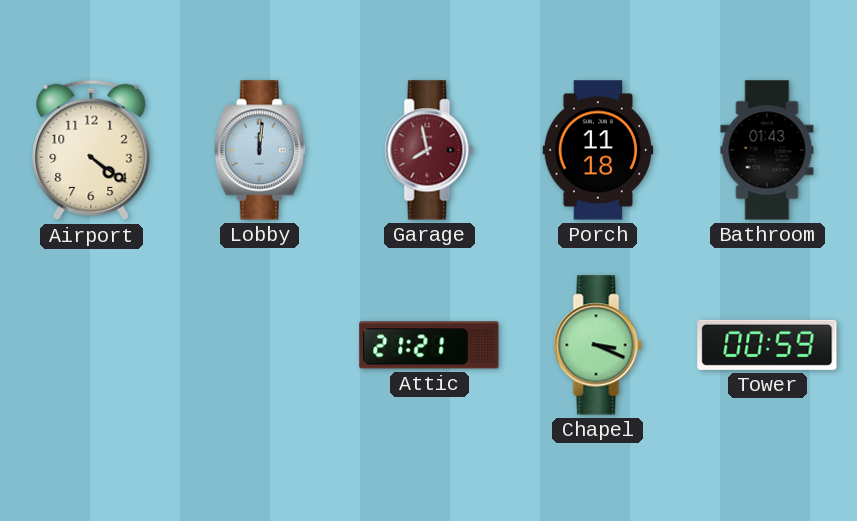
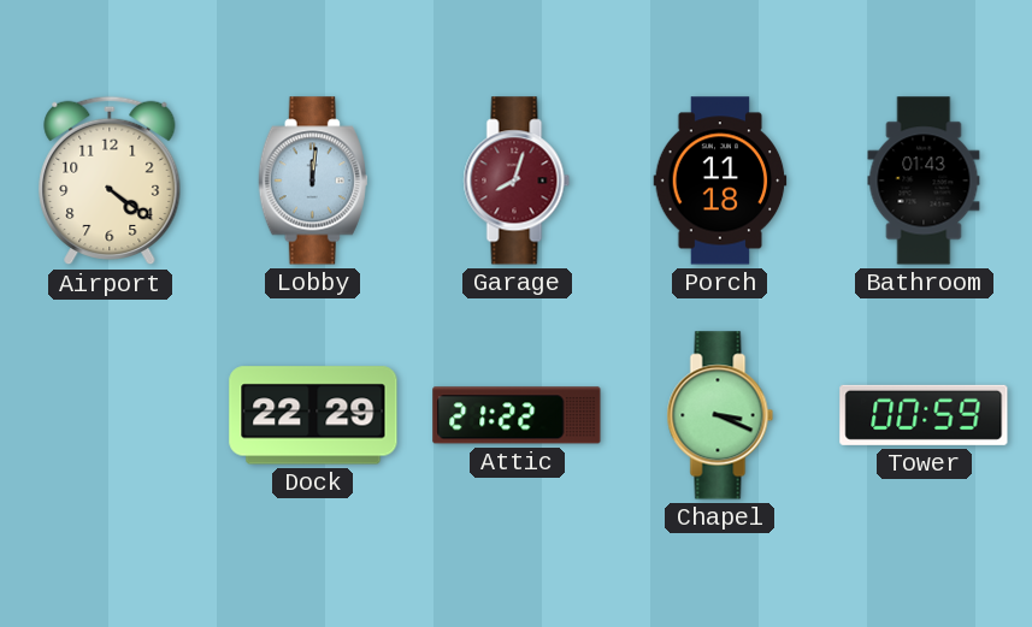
Garage: 7:58 -> 8:03
Dock: none -> 22:29
Attic: 21:21 -> 21:22
